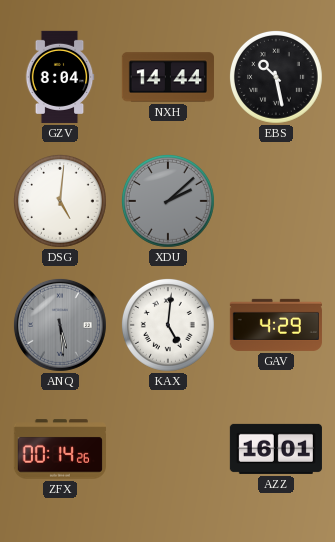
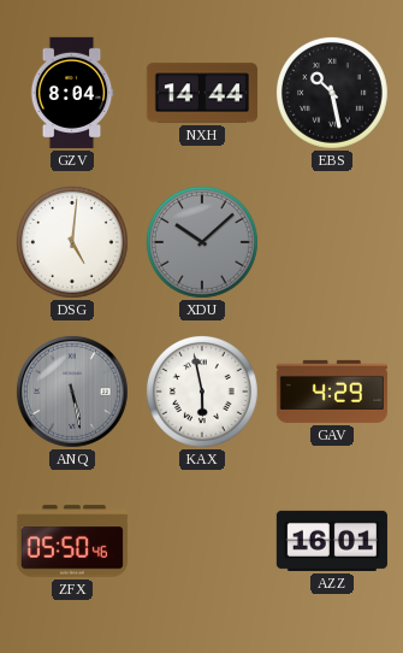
XDU: 2:08 -> 10:08
ANQ: 5:29 -> 5:28
KAX: 5:01 -> 5:58
ZFX: 00:14 -> 05:50
